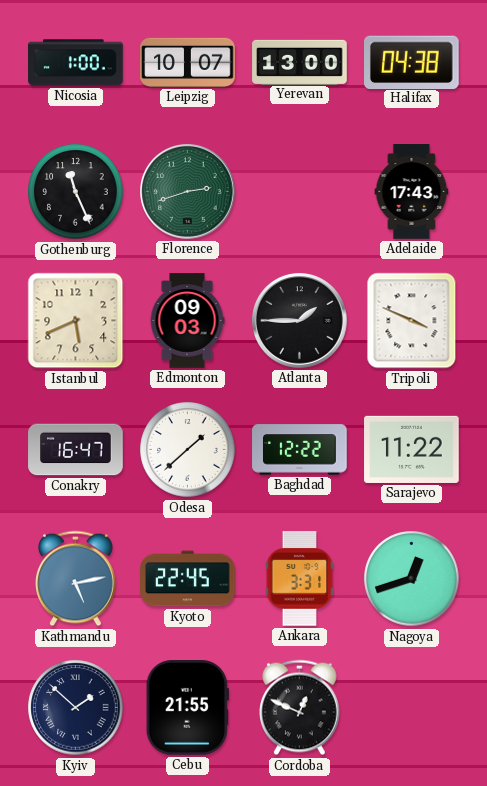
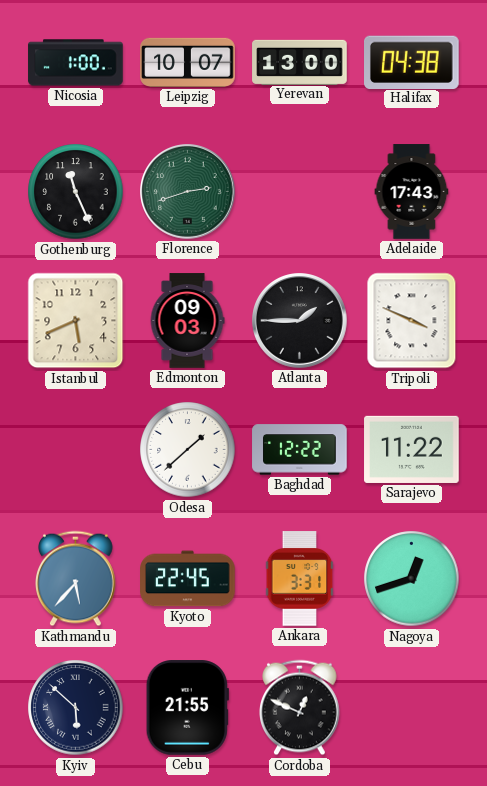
Conakry: 16:47 -> none
Kathmandu: 5:13 -> 5:37
Kyiv: 1:52 -> 5:52
